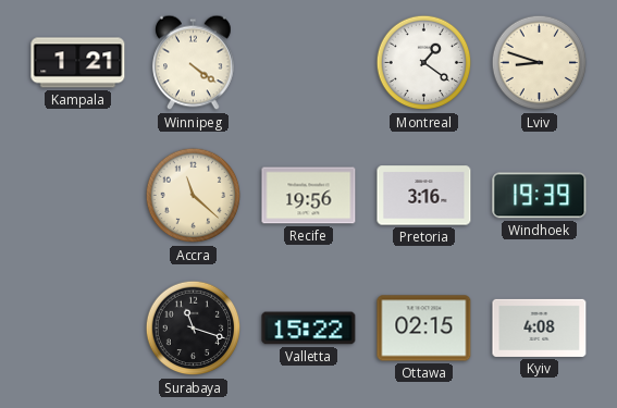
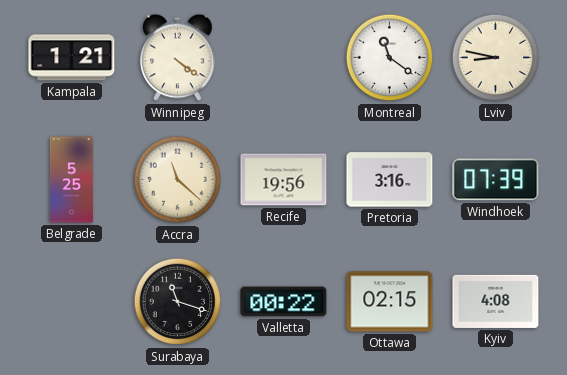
Montreal: 1:21 -> 11:21
Lviv: 8:48 -> 8:47
Belgrade: none -> 5:25
Windhoek: 19:39 -> 07:39
Valletta: 15:22 -> 00:22
